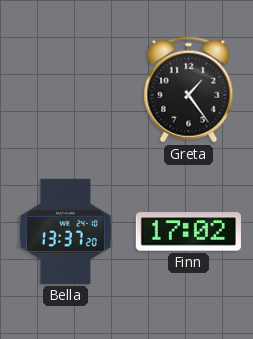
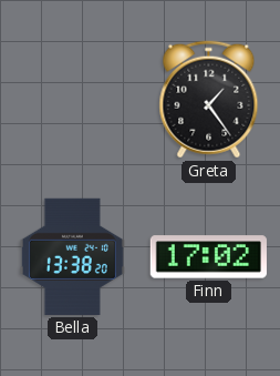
Bella: 13:37 -> 13:38
